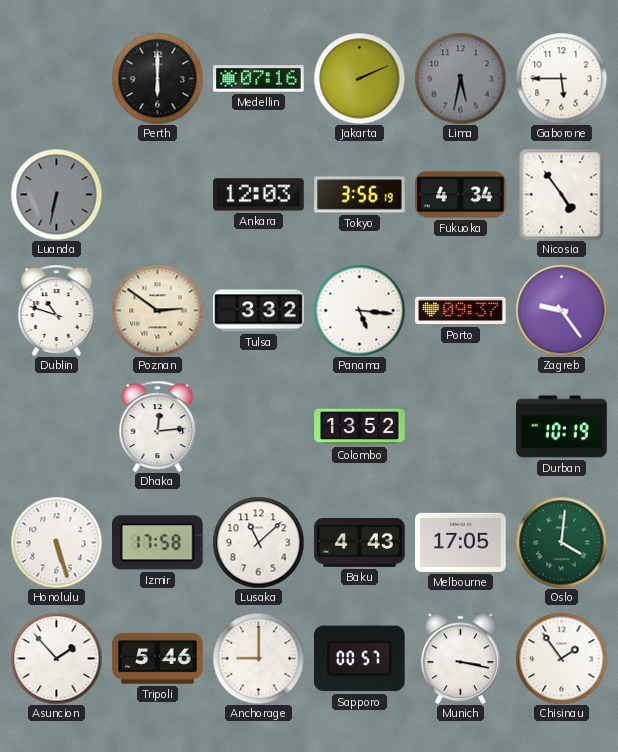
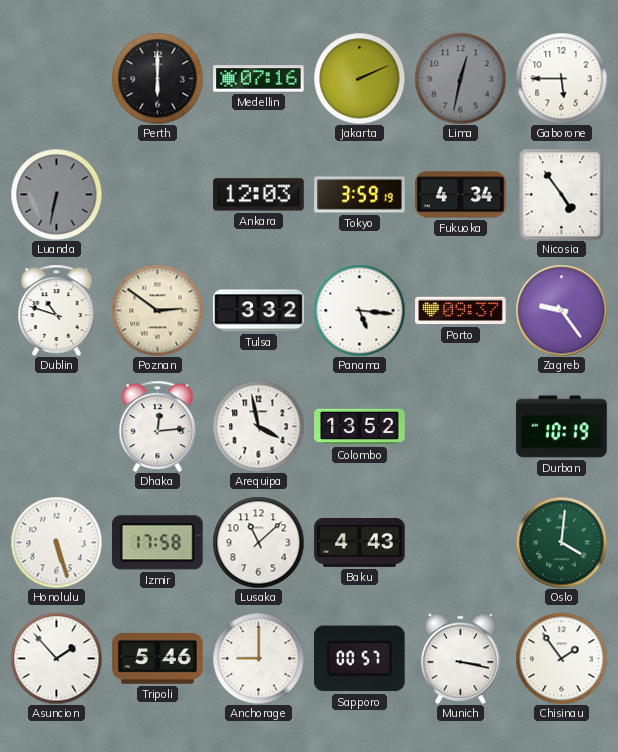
Lima: 5:32 -> 12:32
Tokyo: 3:56 -> 3:59
Arequipa: none -> 3:58
Melbourne: 17:05 -> none
